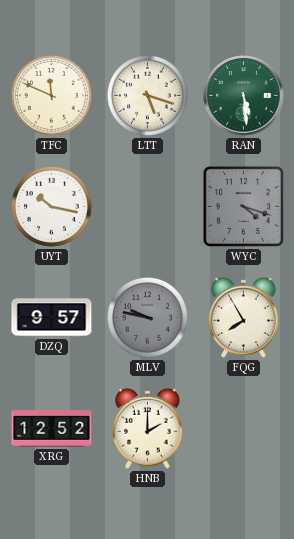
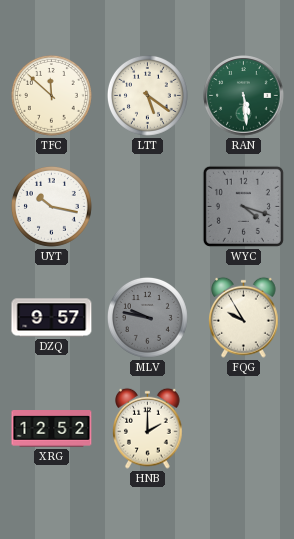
TFC: 11:49 -> 11:52
LTT: 5:18 -> 5:21
FQG: 7:55 -> 9:55
